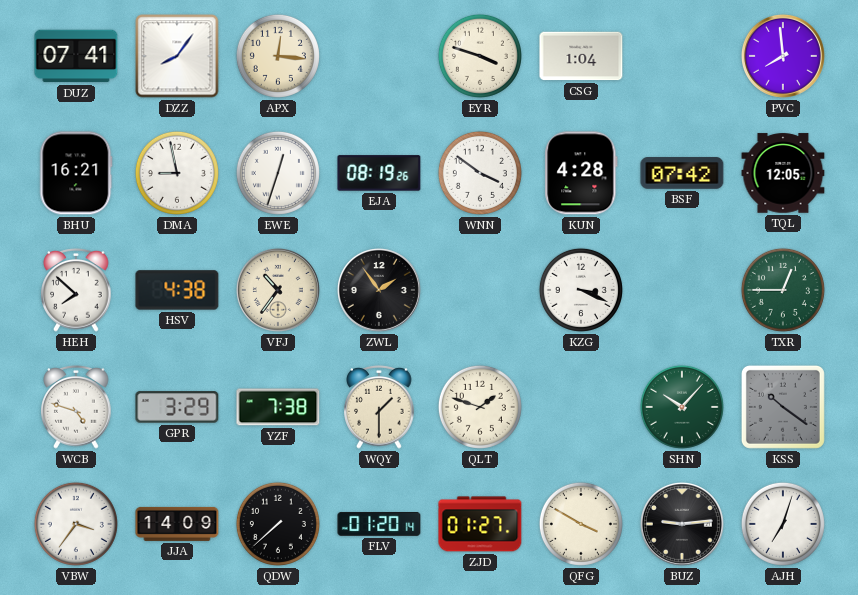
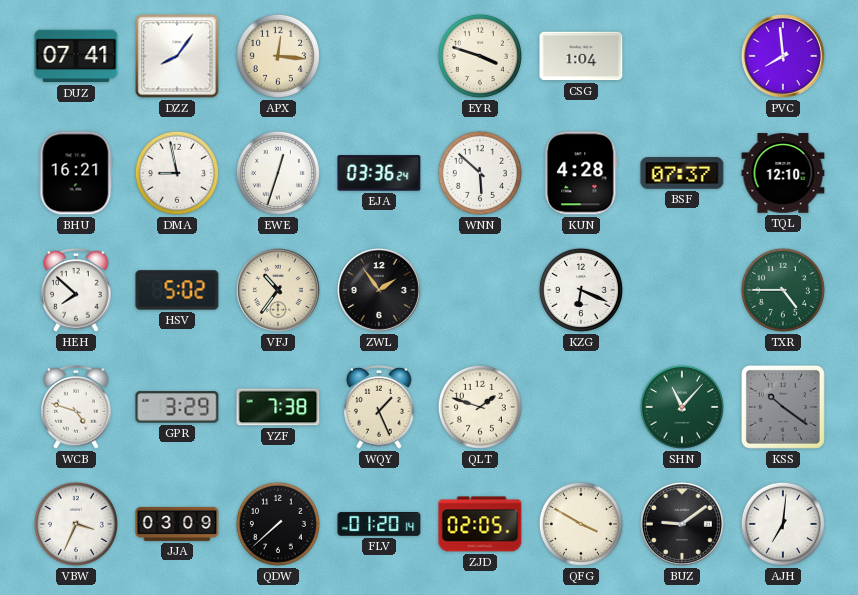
EJA: 08:19 -> 03:36
WNN: 3:51 -> 5:52
BSF: 07:42 -> 07:37
TQL: 12:05 -> 12:10
HSV: 4:38 -> 5:02
KZG: 3:19 -> 6:19
TXR: 12:45 -> 4:45
WQY: 1:30 -> 1:26
SHN: 10:07 -> 11:07
VBW: 3:36 -> 3:34
JJA: 14:09 -> 03:09
ZJD: 01:27 -> 02:05
BUZ: 9:14 -> 9:09
AJH: 7:03 -> 7:01
